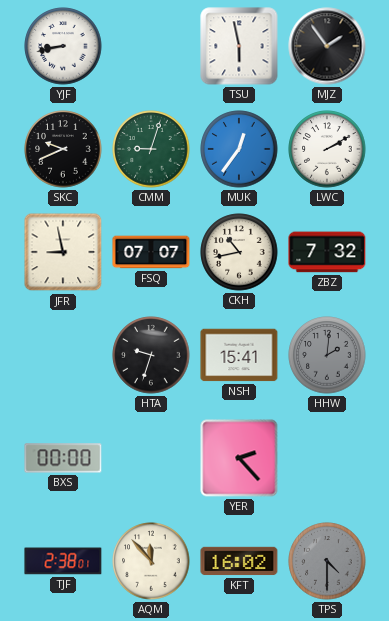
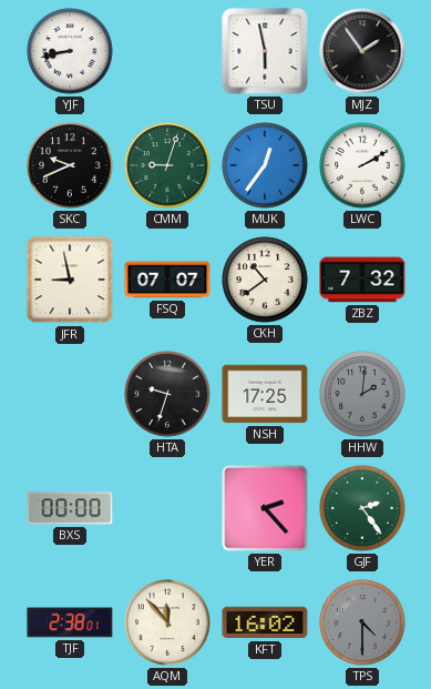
CKH: 10:43 -> 10:39
NSH: 15:41 -> 17:25
GJF: none -> 2:24
